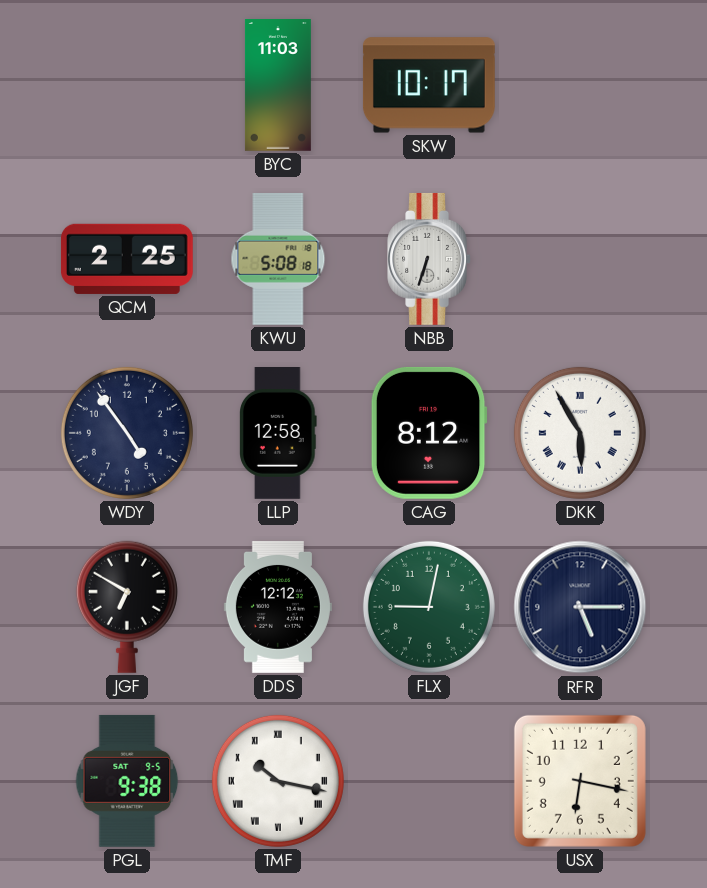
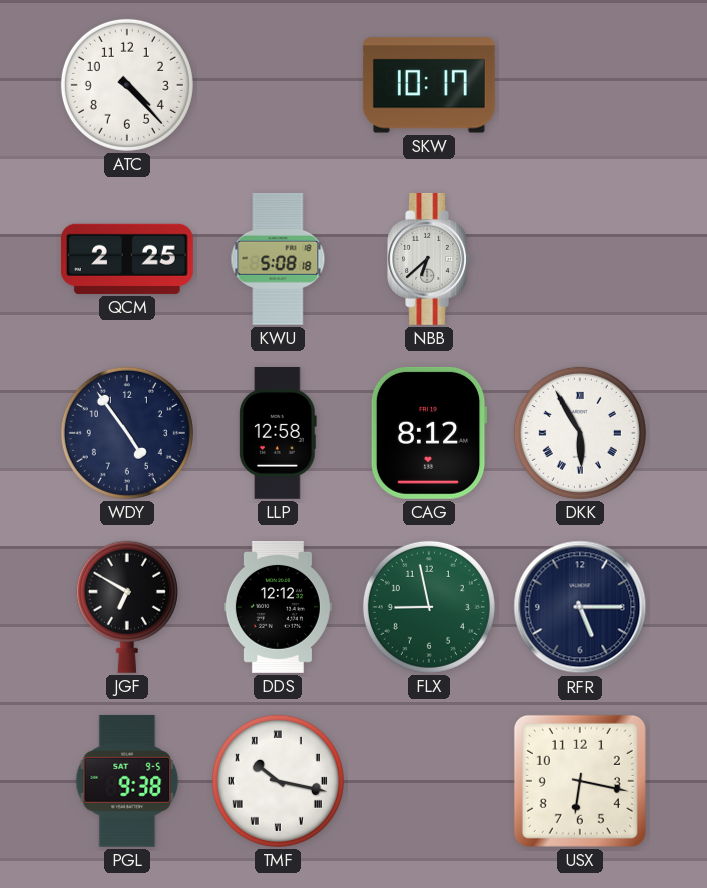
ATC: none -> 4:23
BYC: 11:03 -> none
NBB: 6:33 -> 6:38
FLX: 9:02 -> 8:58
